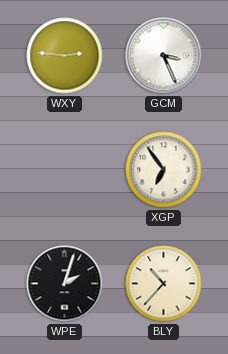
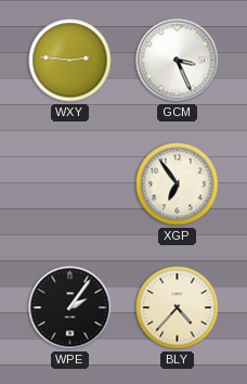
WPE: 2:03 -> 2:06
BLY: 10:37 -> 4:37
